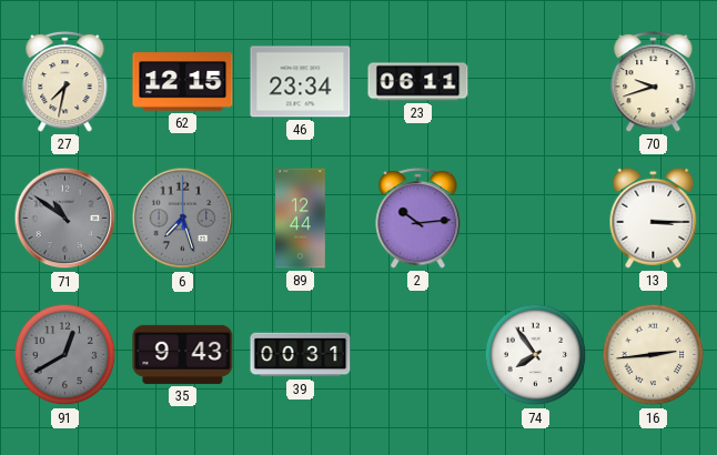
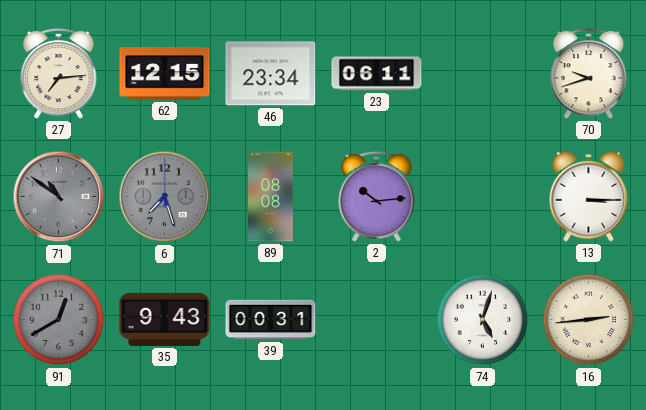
27: 7:32 -> 7:14
89: 12:44 -> 08:08
74: 7:54 -> 5:03
